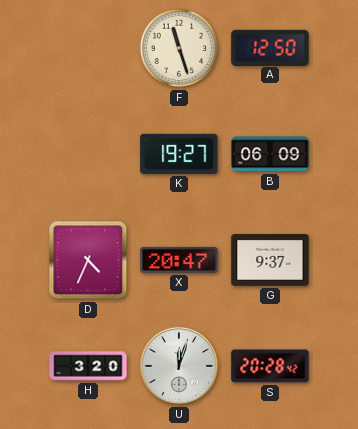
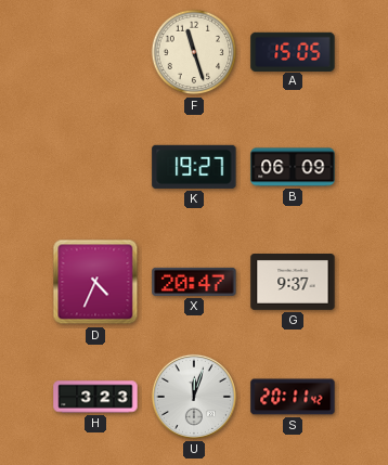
A: 12:50 -> 15:05
H: 3:20 -> 3:23
S: 20:28 -> 20:11
